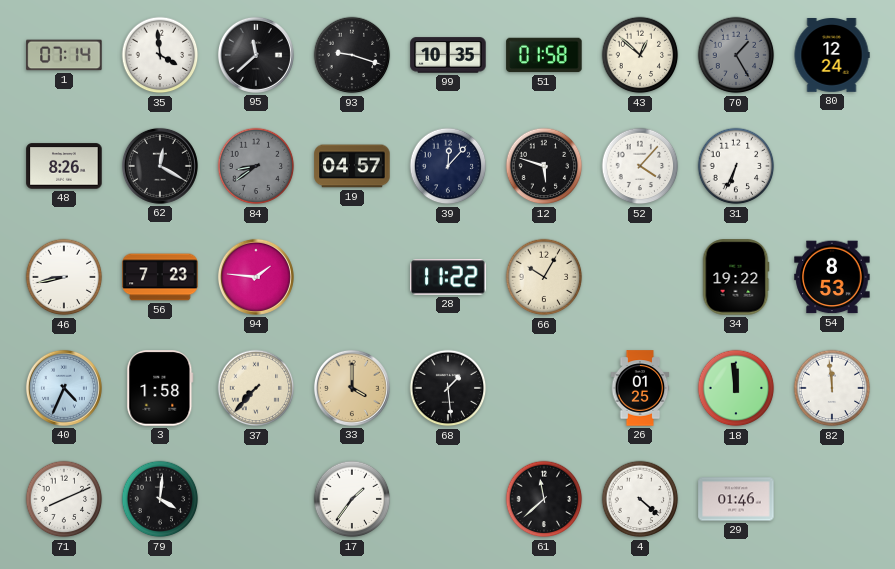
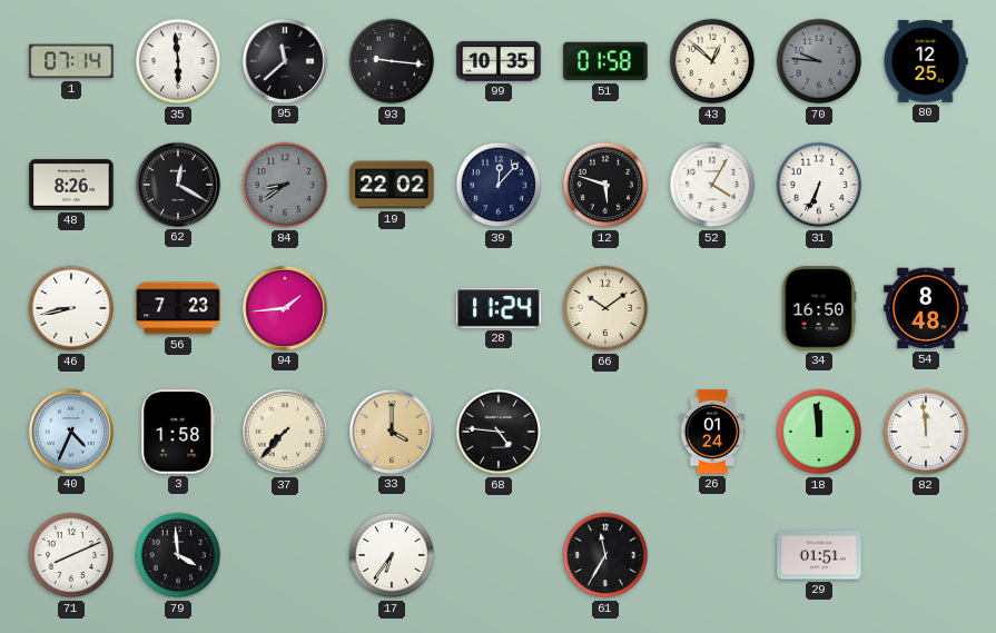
35: 3:59 -> 5:59
93: 9:18 -> 9:16
70: 1:25 -> 9:46
80: 12:24 -> 12:25
19: 04:57 -> 22:02
52: 4:07 -> 4:05
94: 1:46 -> 1:44
28: 11:22 -> 11:24
66: 10:05 -> 10:09
34: 19:22 -> 16:50
54: 8:53 -> 8:48
68: 1:29 -> 4:46
26: 01:25 -> 01:24
79: 4:01 -> 3:59
17: 1:36 -> 6:36
61: 11:38 -> 11:35
4: 4:22 -> none
29: 01:46 -> 01:51
